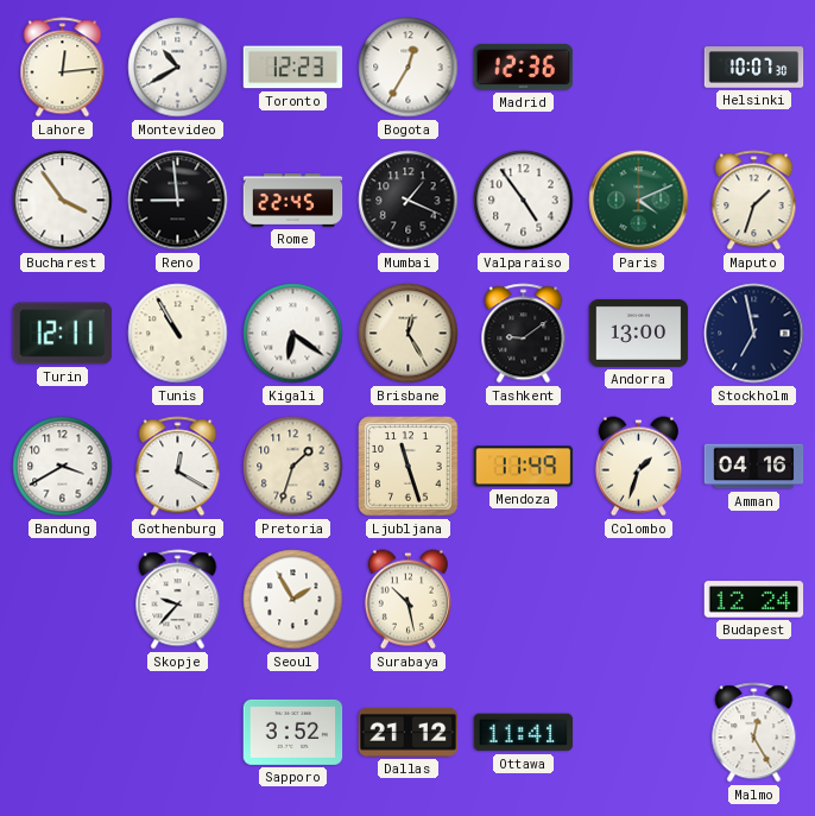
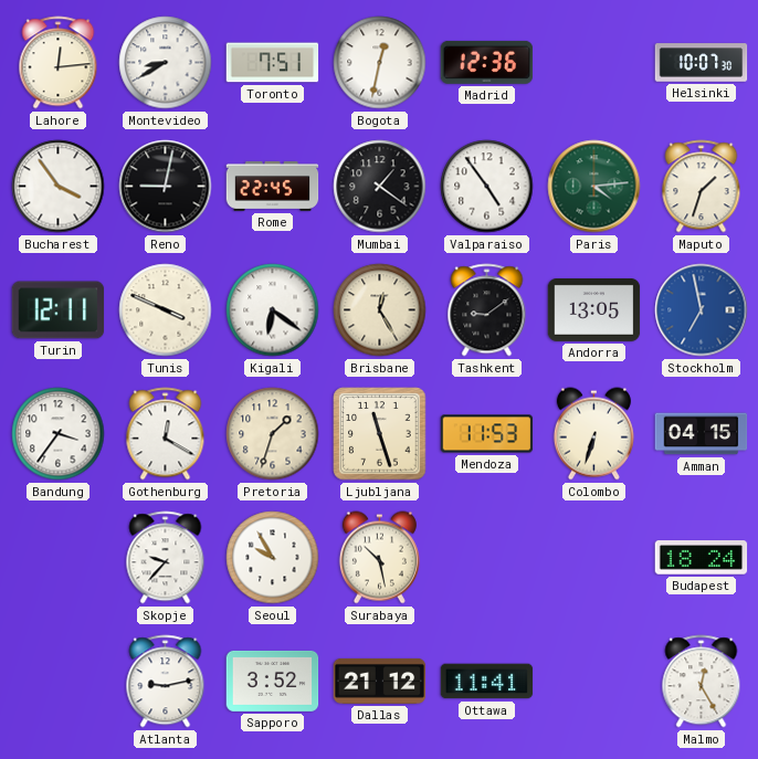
Montevideo: 10:40 -> 8:40
Toronto: 12:23 -> 7:51
Bogota: 12:35 -> 12:32
Reno: 8:59 -> 9:02
Mumbai: 1:19 -> 1:21
Paris: 4:11 -> 4:14
Tunis: 10:55 -> 3:49
Andorra: 13:00 -> 13:05
Stockholm dial: navy -> blue
Bandung: 3:40 -> 3:36
Mendoza: 11:49 -> 11:53
Colombo: 1:33 -> 6:33
Amman: 04:16 -> 04:15
Seoul: 1:55 -> 9:55
Budapest: 12:24 -> 18:24
Atlanta: none -> 9:13
